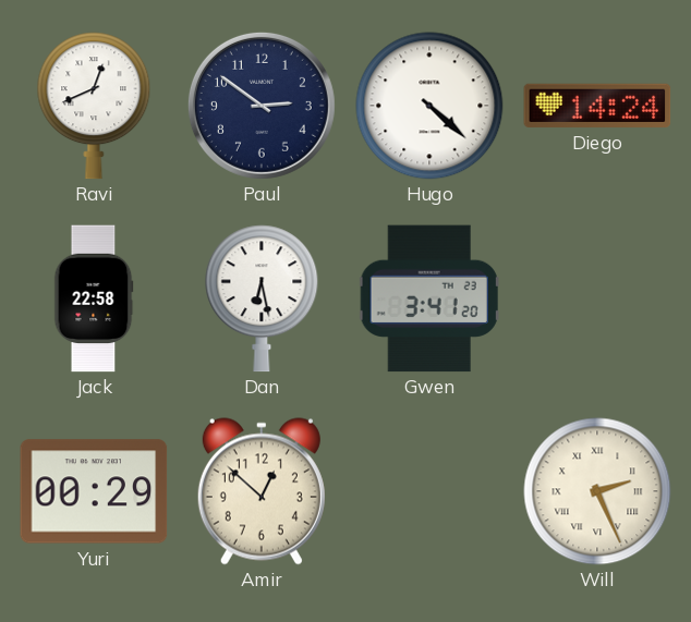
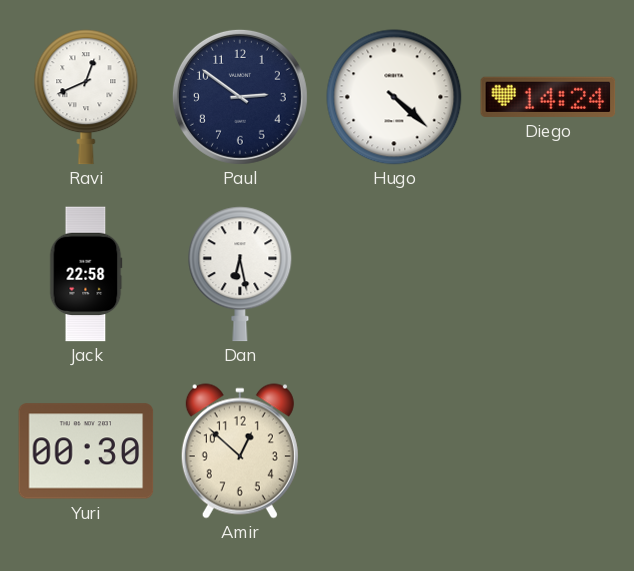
Gwen: 3:41 -> none
Yuri: 00:29 -> 00:30
Will: 2:26 -> none
